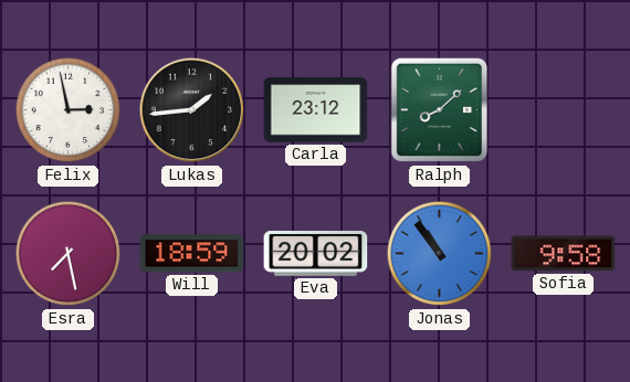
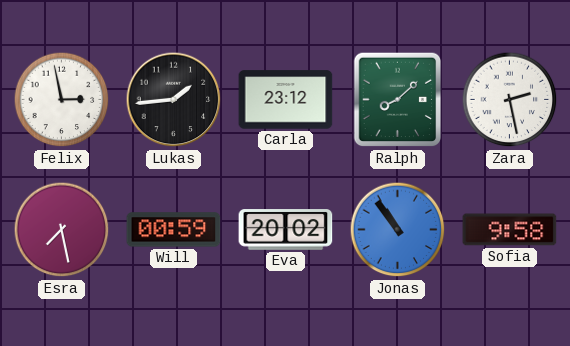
Zara: none -> 2:28
Will: 18:59 -> 00:59
